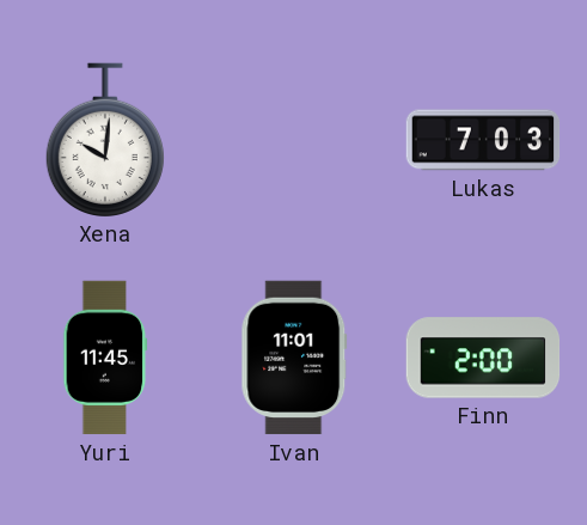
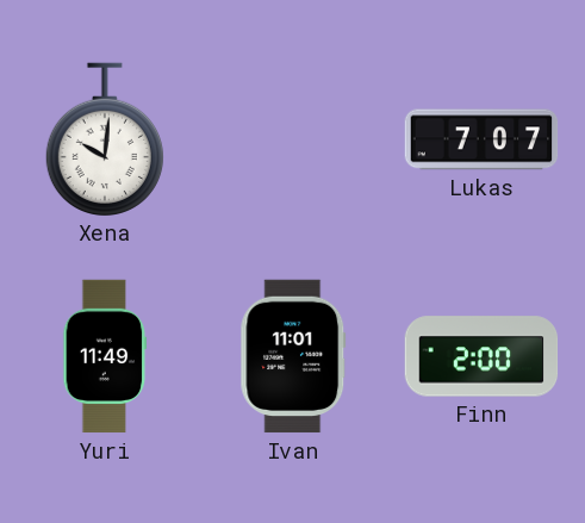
Lukas: 7:03 -> 7:07
Yuri: 11:45 -> 11:49
